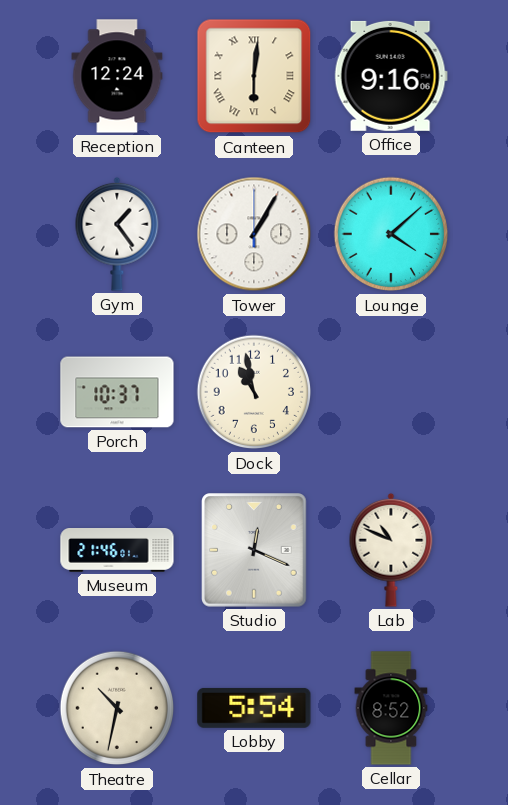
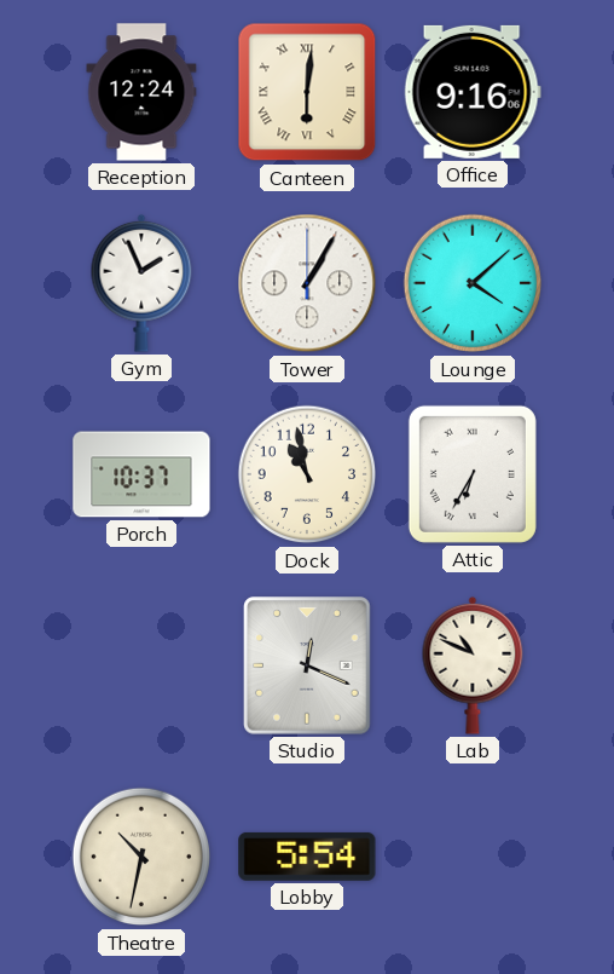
Gym: 1:24 -> 1:56
Attic: none -> 6:35
Museum: 21:46 -> none
Cellar: 8:52 -> none
